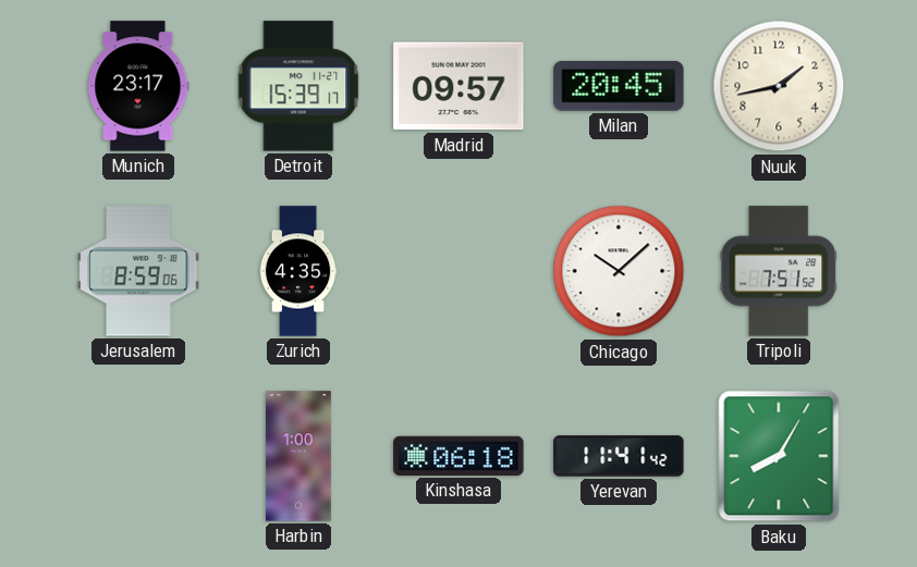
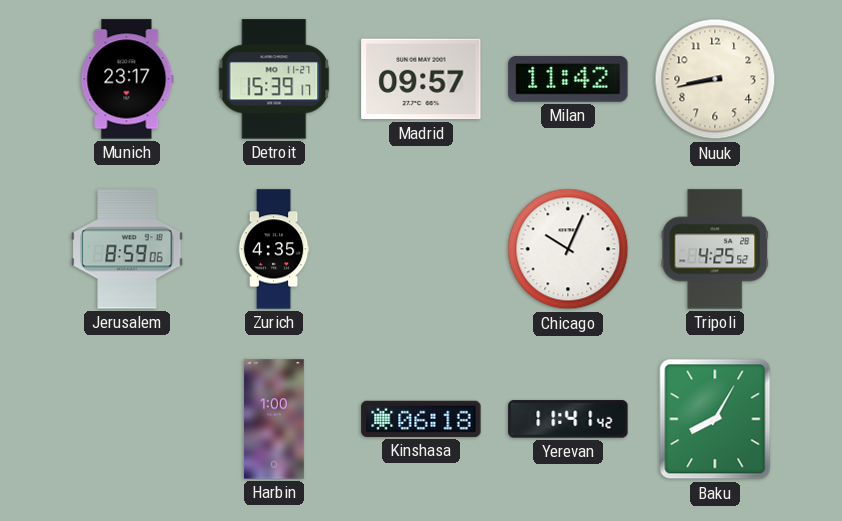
Milan: 20:45 -> 11:42
Nuuk: 1:43 -> 8:43
Chicago: 10:08 -> 10:04
Tripoli: 7:51 -> 4:25
